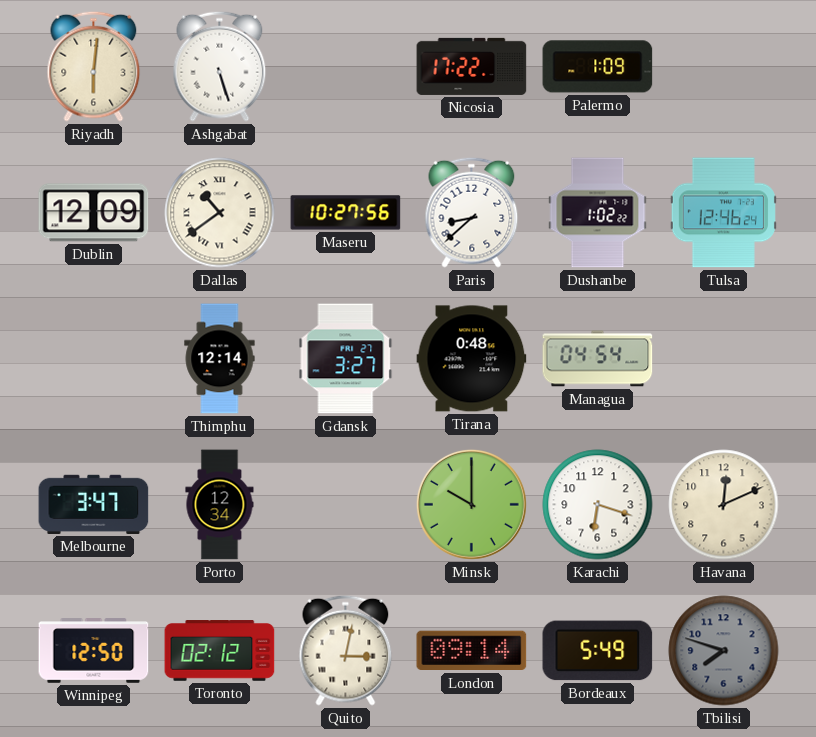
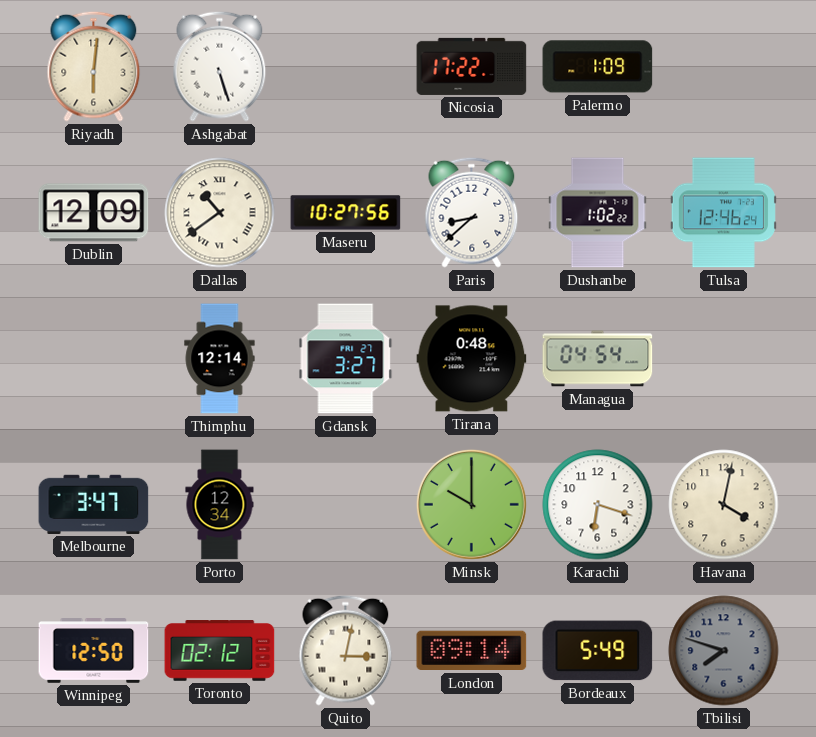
Havana: 12:11 -> 4:02
